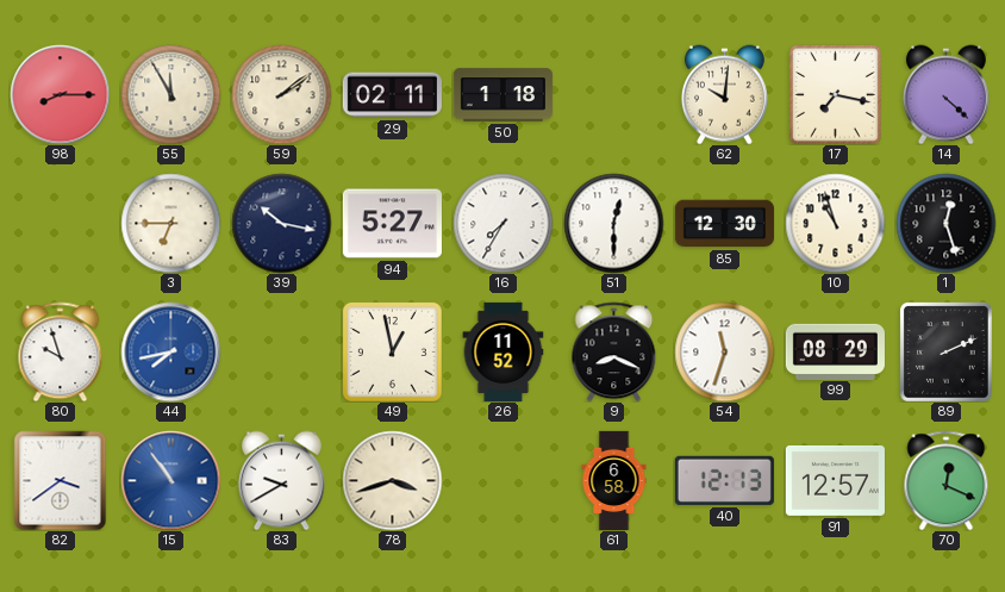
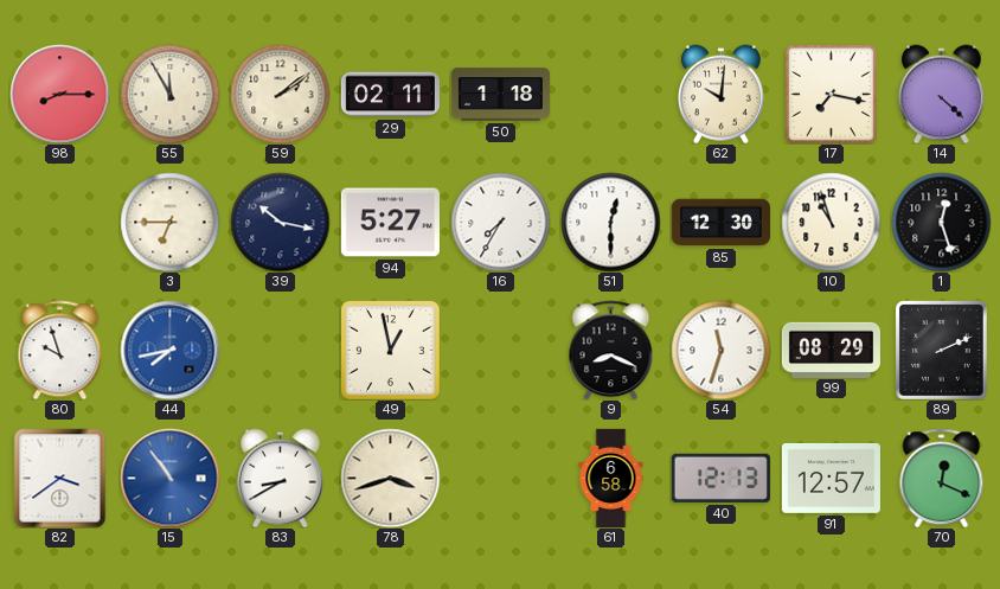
26: 11:52 -> none
83: 9:40 -> 8:40
